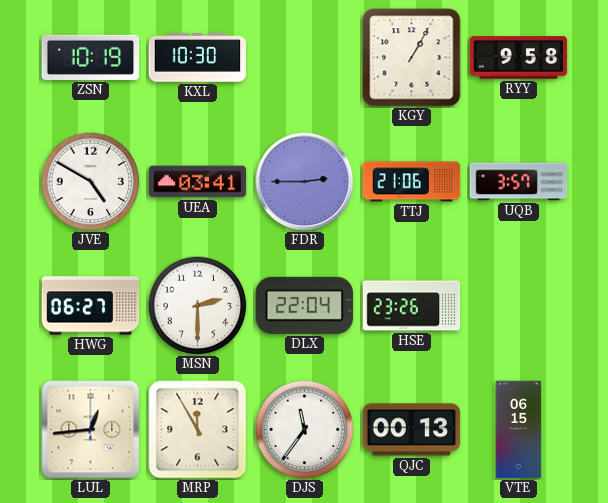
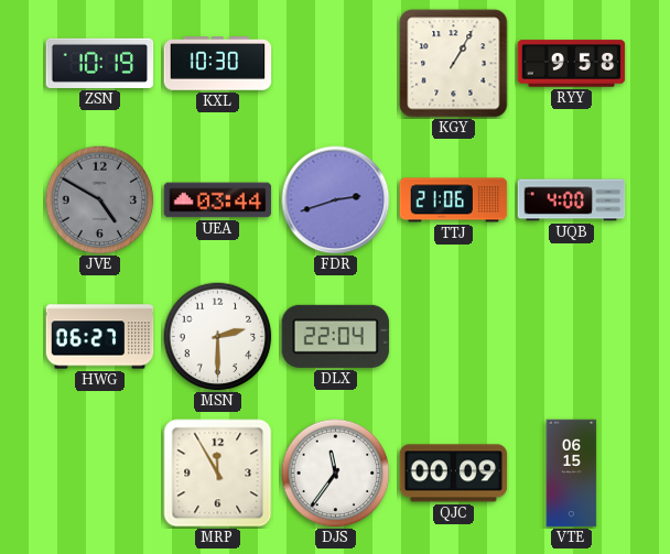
JVE dial: white -> grey
UEA: 03:41 -> 03:44
FDR: 2:45 -> 2:42
UQB: 3:57 -> 4:00
HSE: 23:26 -> none
LUL: 12:44 -> none
QJC: 00:13 -> 00:09
